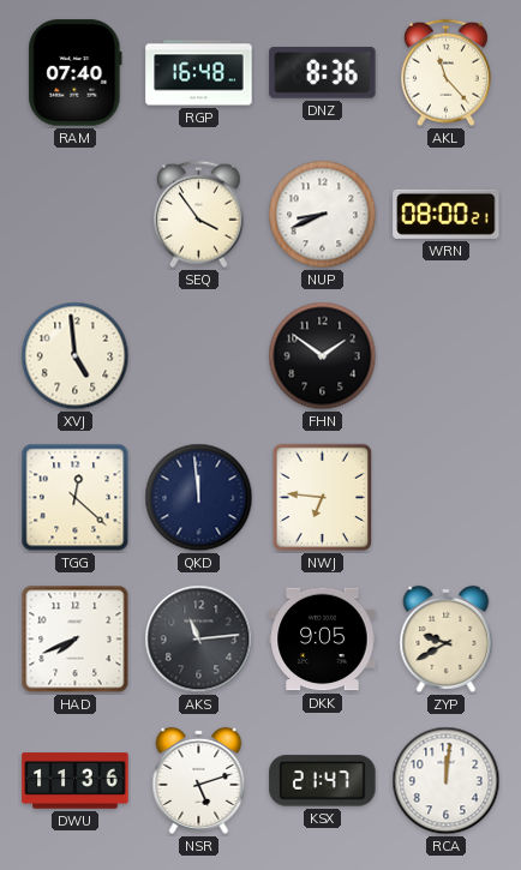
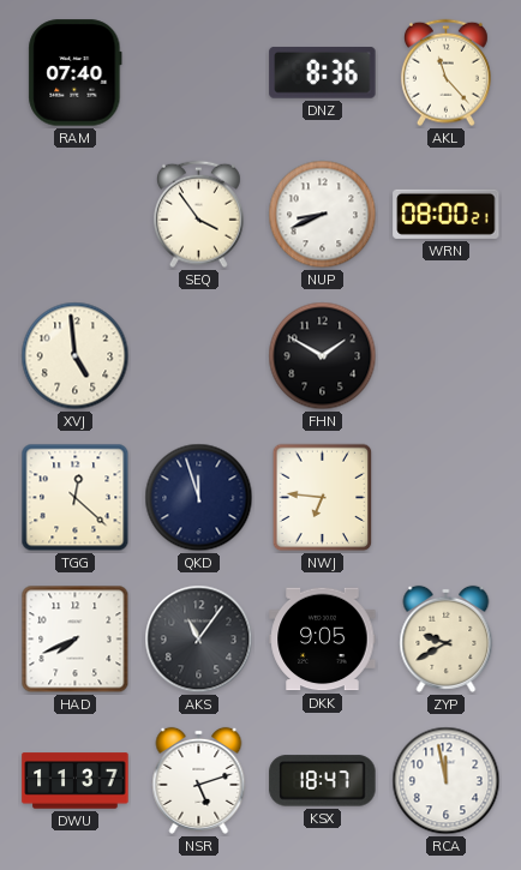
RGP: 16:48 -> none
FHN: 1:51 -> 1:50
QKD: 11:59 -> 11:57
AKS: 11:14 -> 11:06
DWU: 11:36 -> 11:37
KSX: 21:47 -> 18:47
RCA: 12:01 -> 11:58
